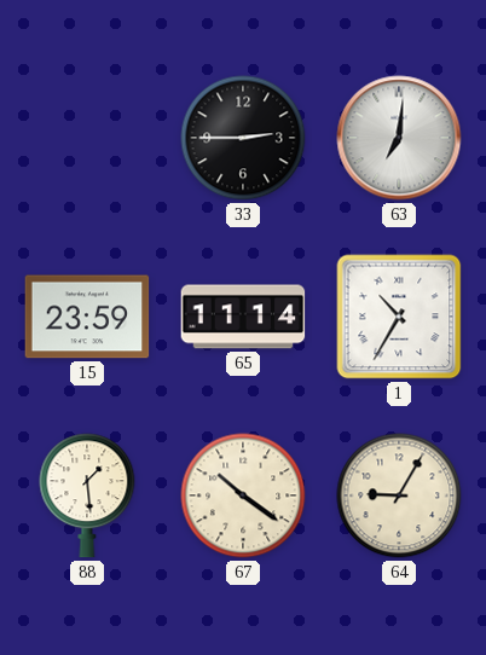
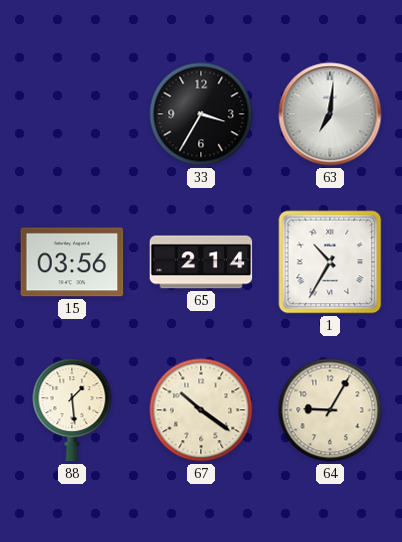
33: 2:45 -> 3:35
15: 23:59 -> 03:56
65: 11:14 -> 2:14
